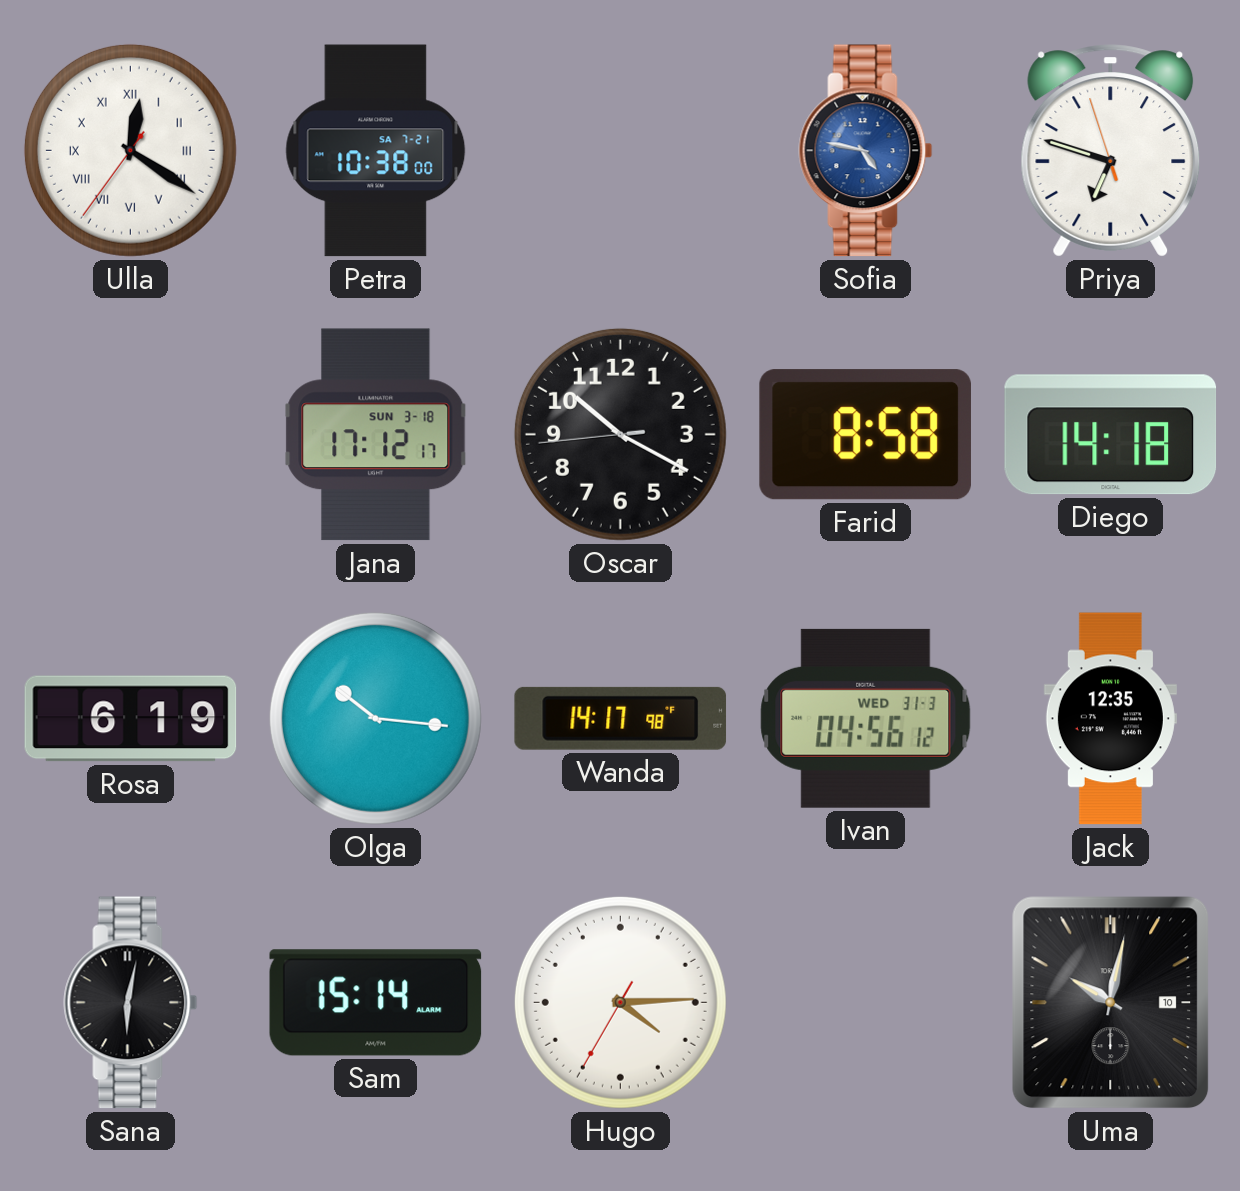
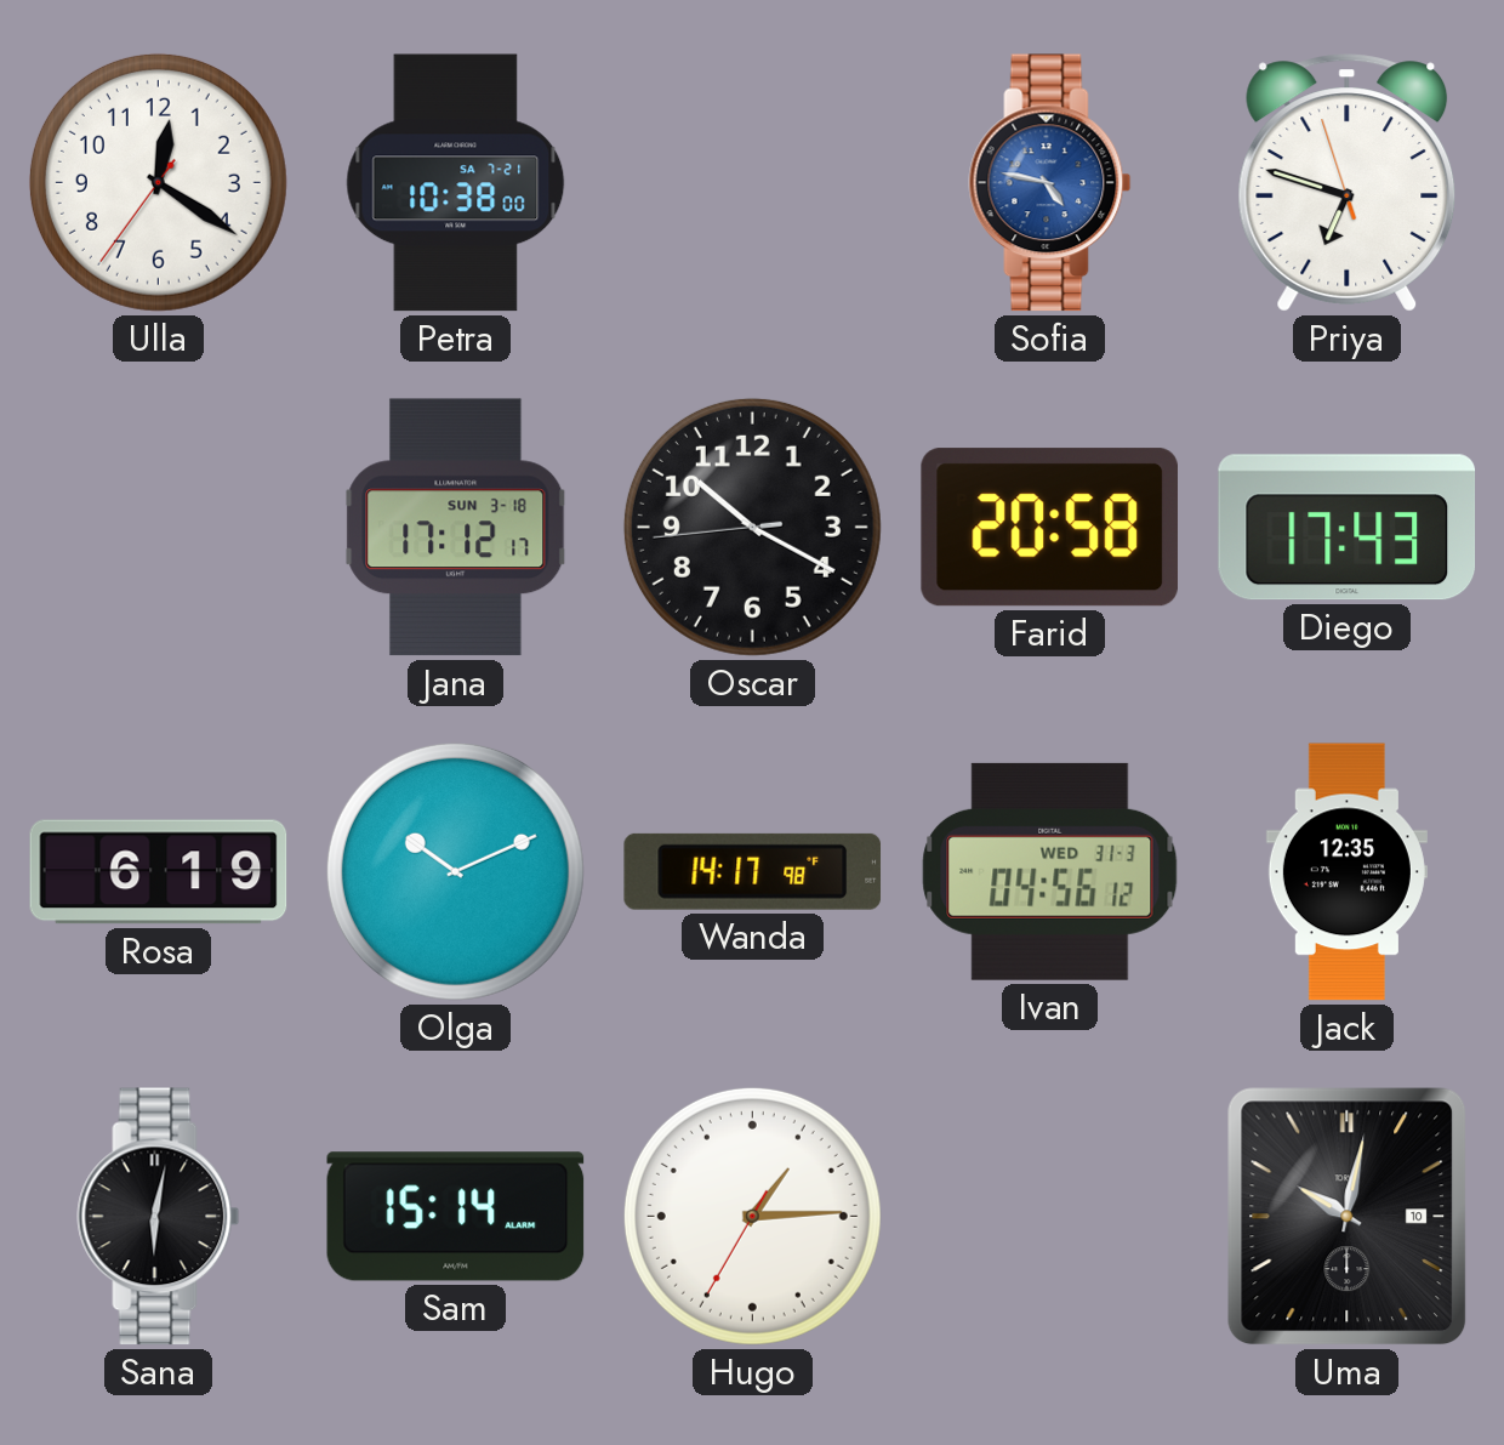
Ulla numerals: Roman -> Arabic
Farid: 8:58 -> 20:58
Diego: 14:18 -> 17:43
Olga: 10:16 -> 10:11
Hugo: 4:14 -> 1:14
